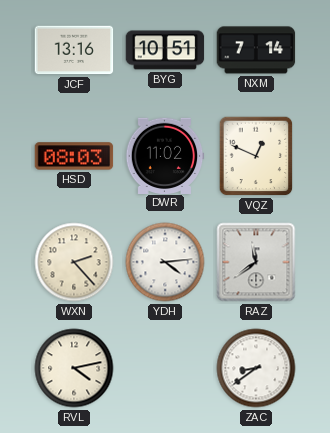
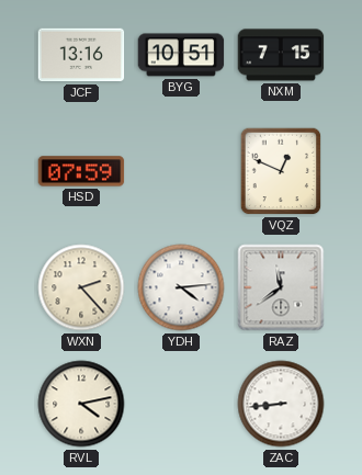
NXM: 7:14 -> 7:15
HSD: 08:03 -> 07:59
DWR: 11:02 -> none
ZAC: 8:39 -> 8:44
